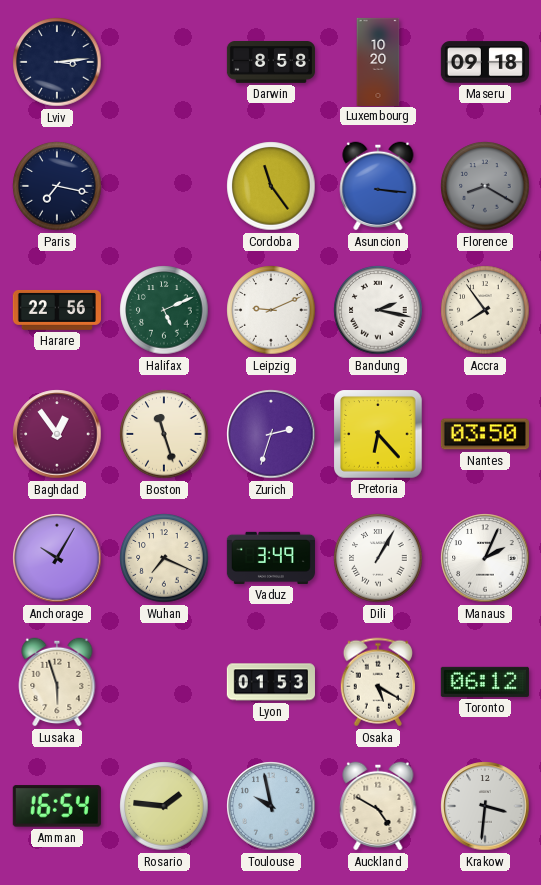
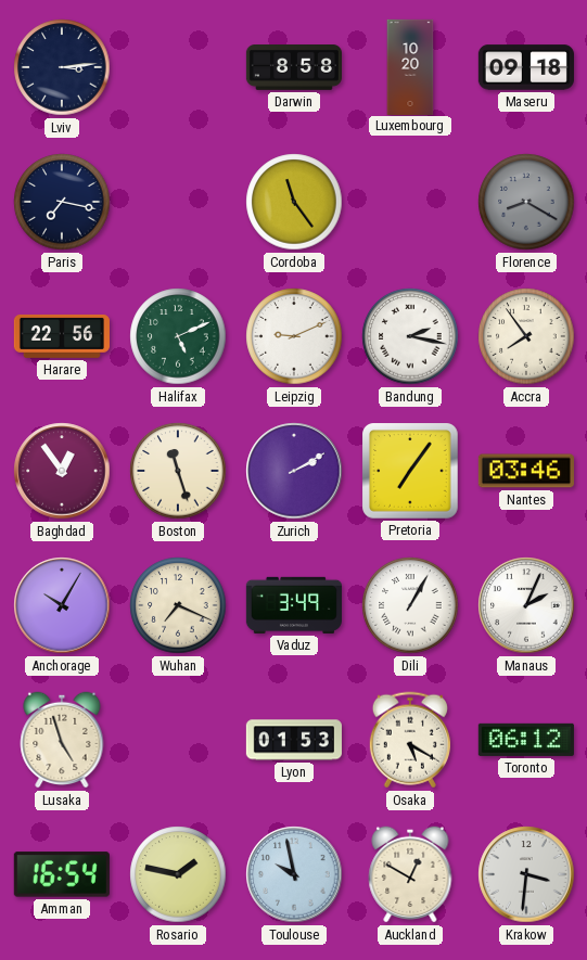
Asuncion: 3:16 -> none
Zurich: 2:33 -> 2:10
Pretoria: 6:23 -> 7:06
Nantes: 03:50 -> 03:46
Lusaka: 5:57 -> 4:57
Rosario: 1:46 -> 1:47
Auckland: 4:50 -> 12:50
